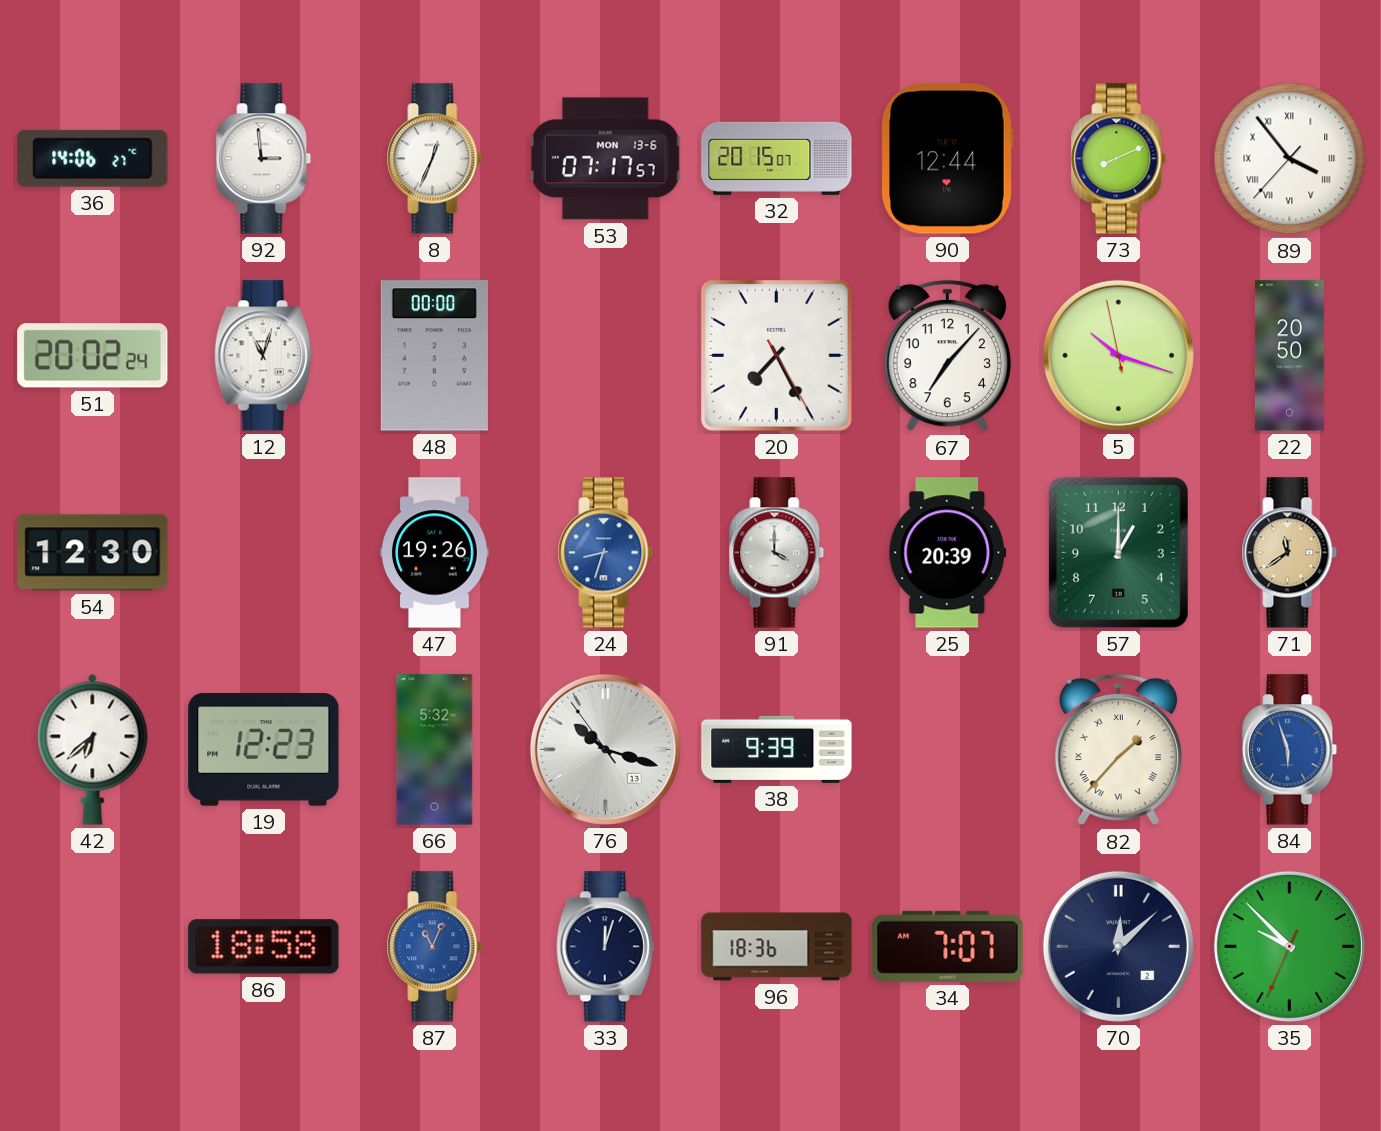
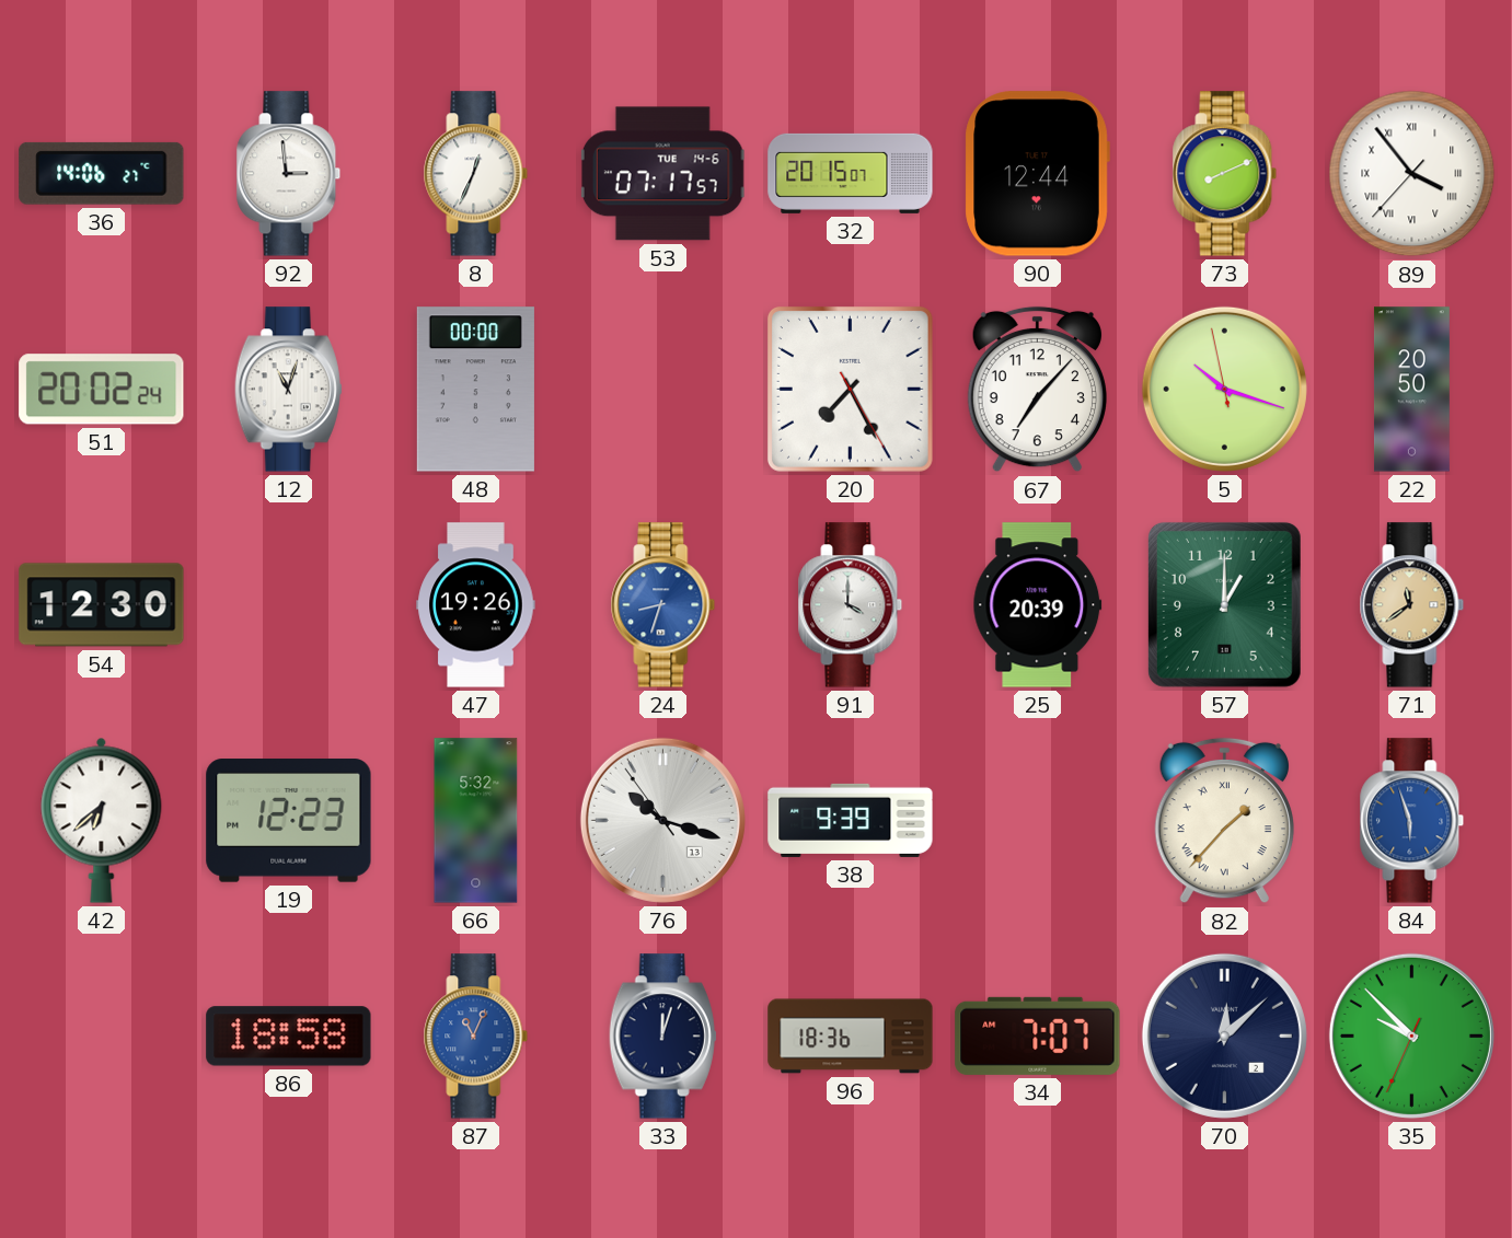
53 date: MON 13-6 -> TUE 14-6
